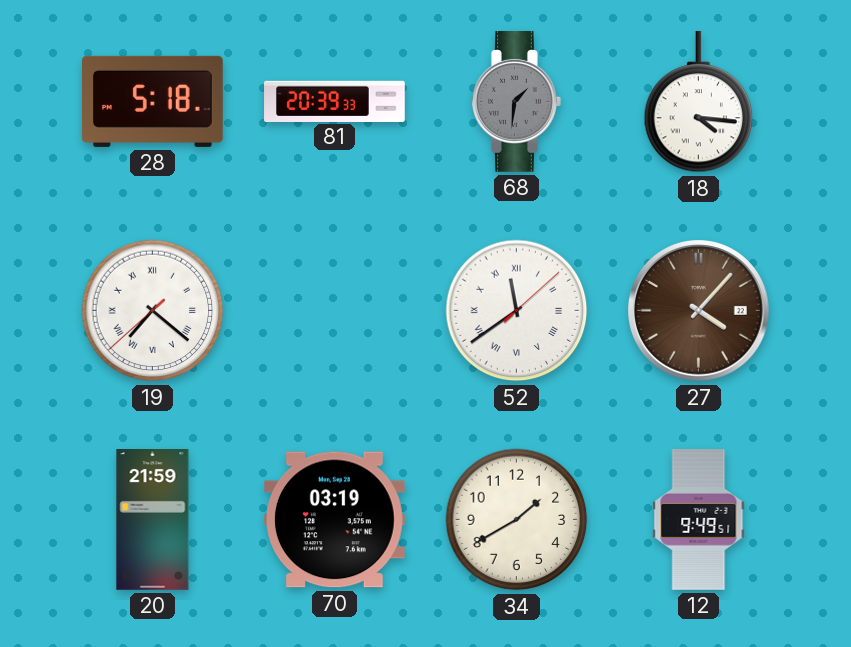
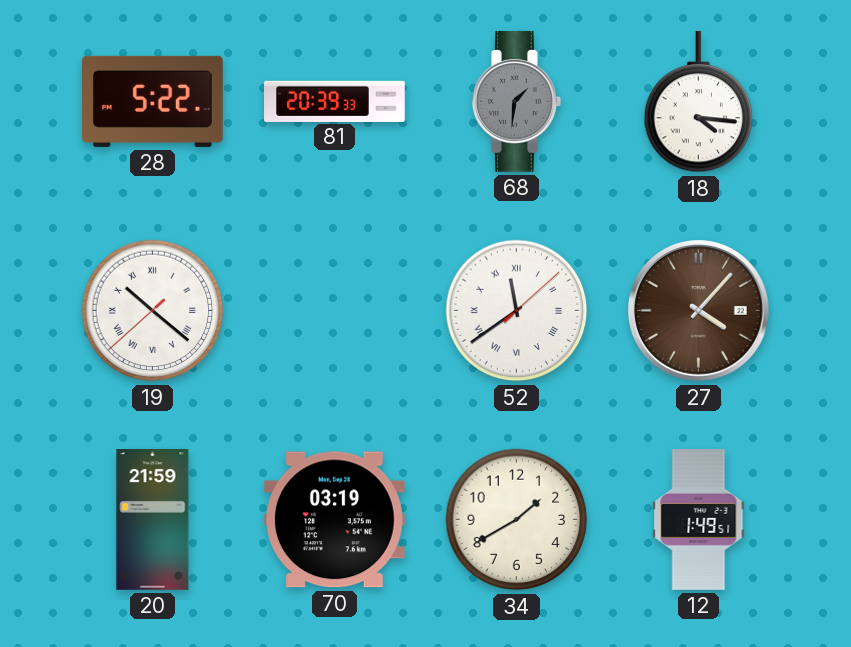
28: 5:18 -> 5:22
19: 7:21 -> 10:21
12: 9:49 -> 1:49
